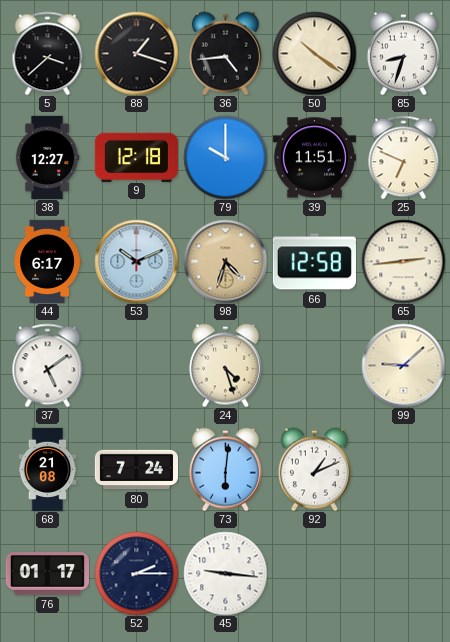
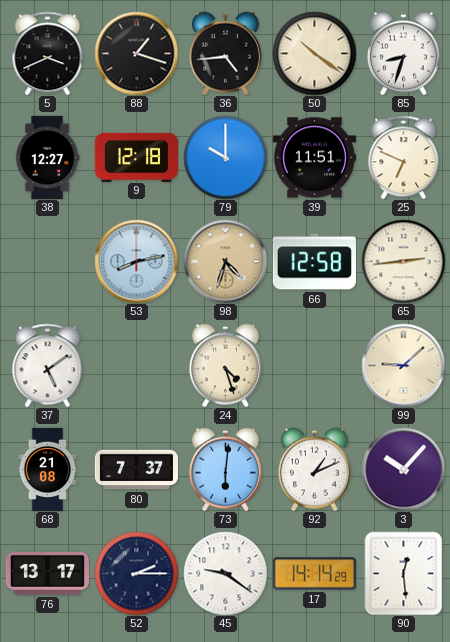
5: 3:38 -> 3:41
44: 6:17 -> none
53: 10:11 -> 8:13
80: 7:24 -> 7:37
3: none -> 10:07
76: 01:17 -> 13:17
45: 9:16 -> 9:21
17: none -> 14:14
90: none -> 12:29
